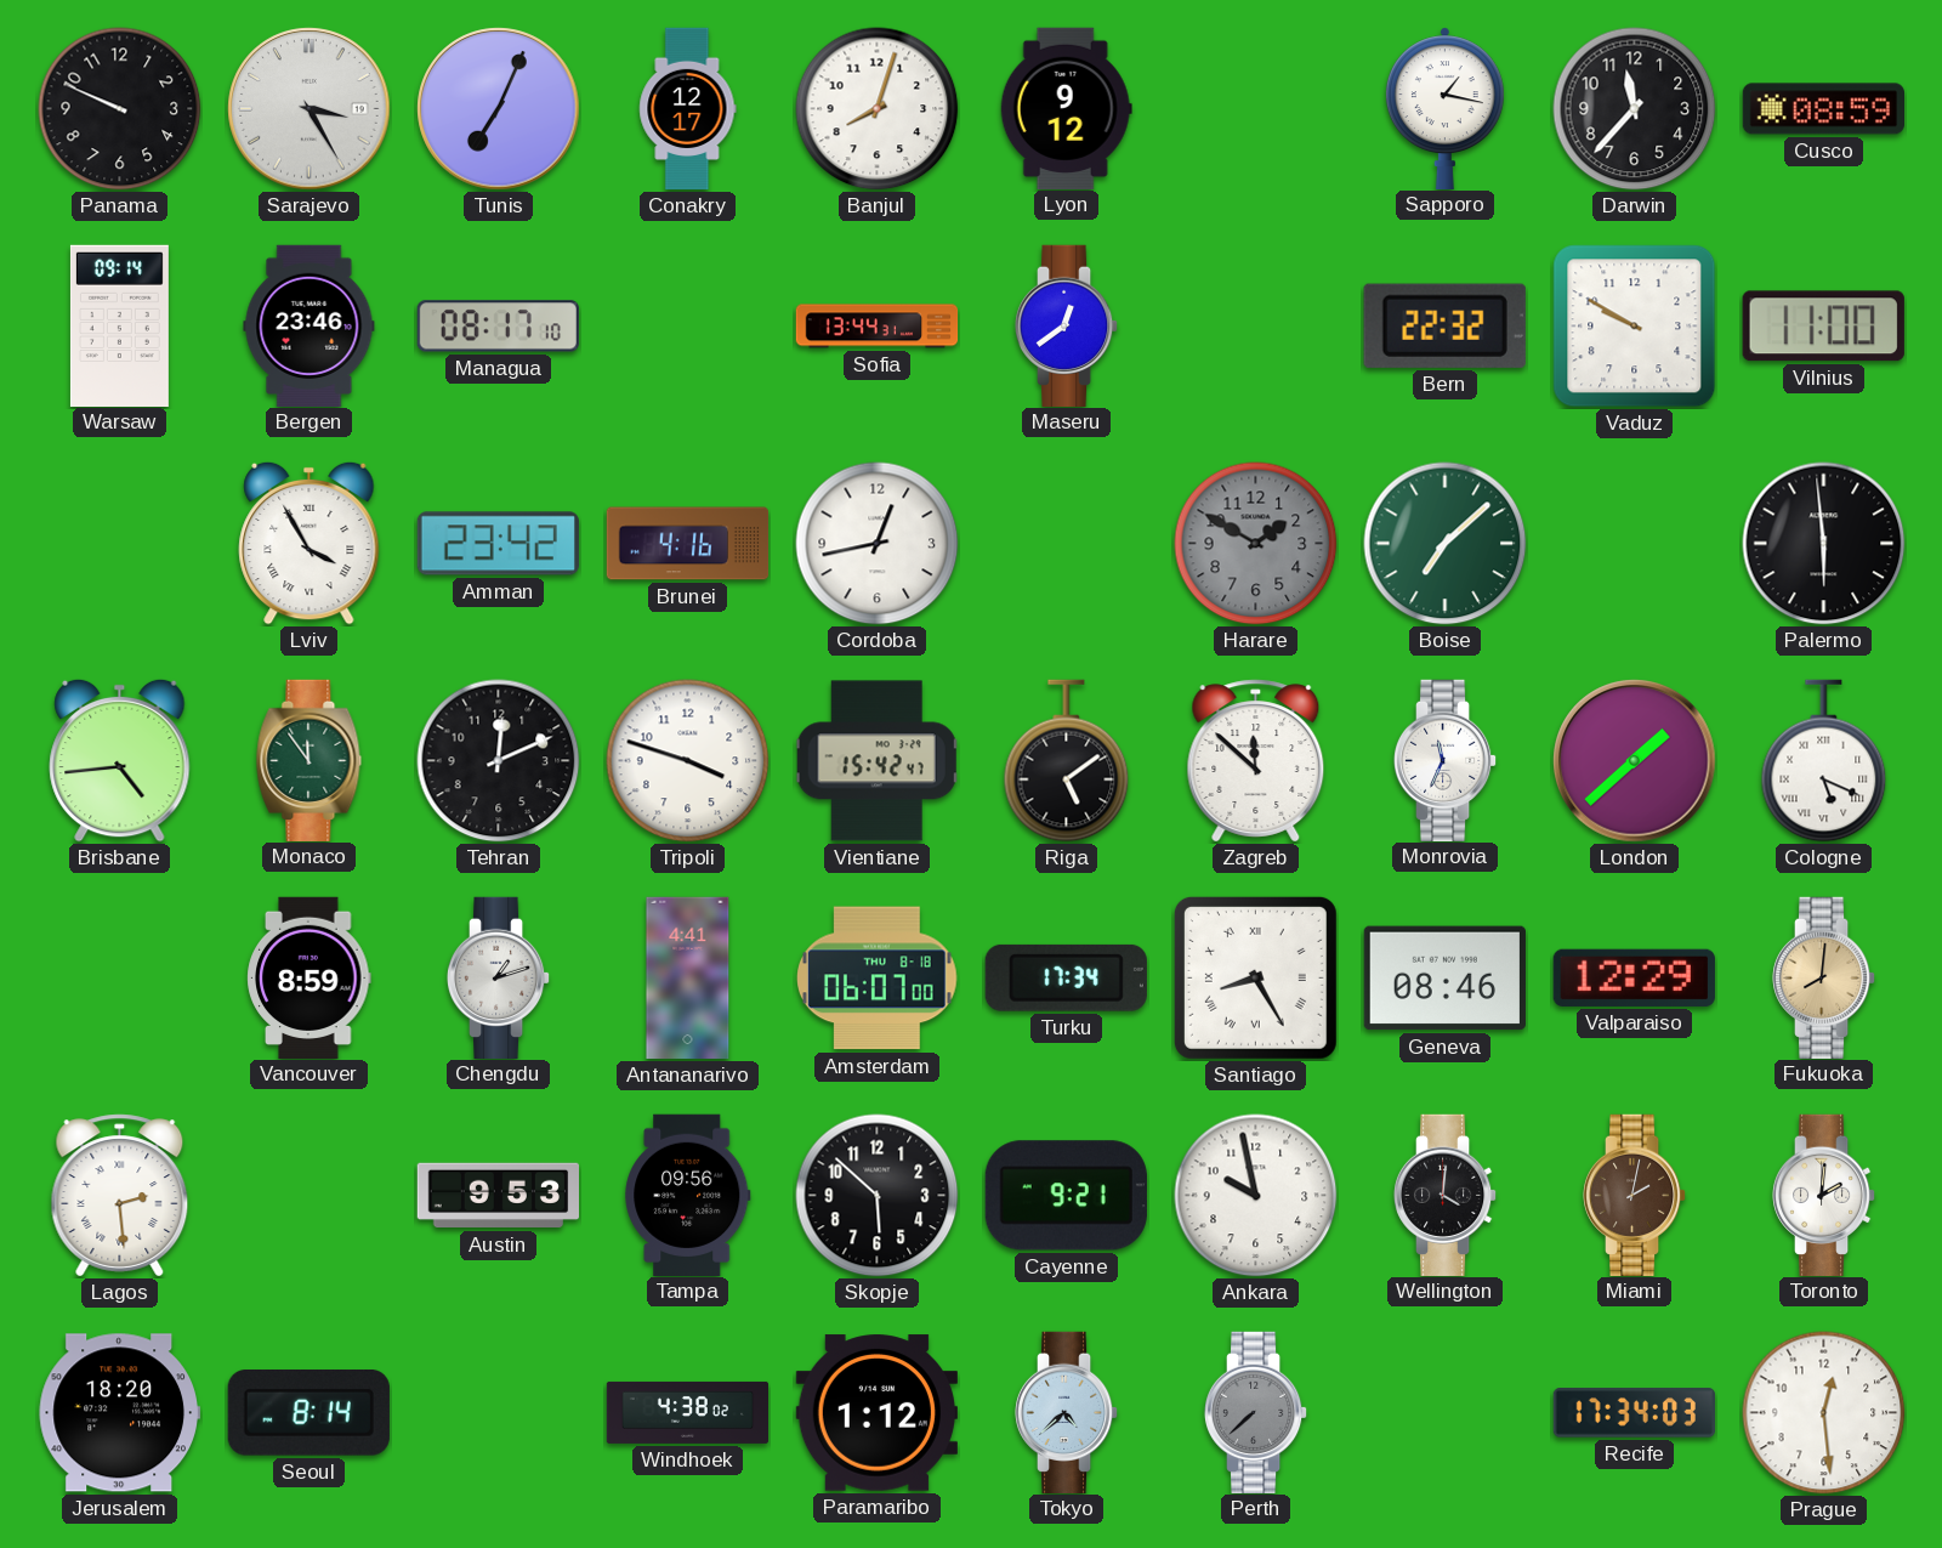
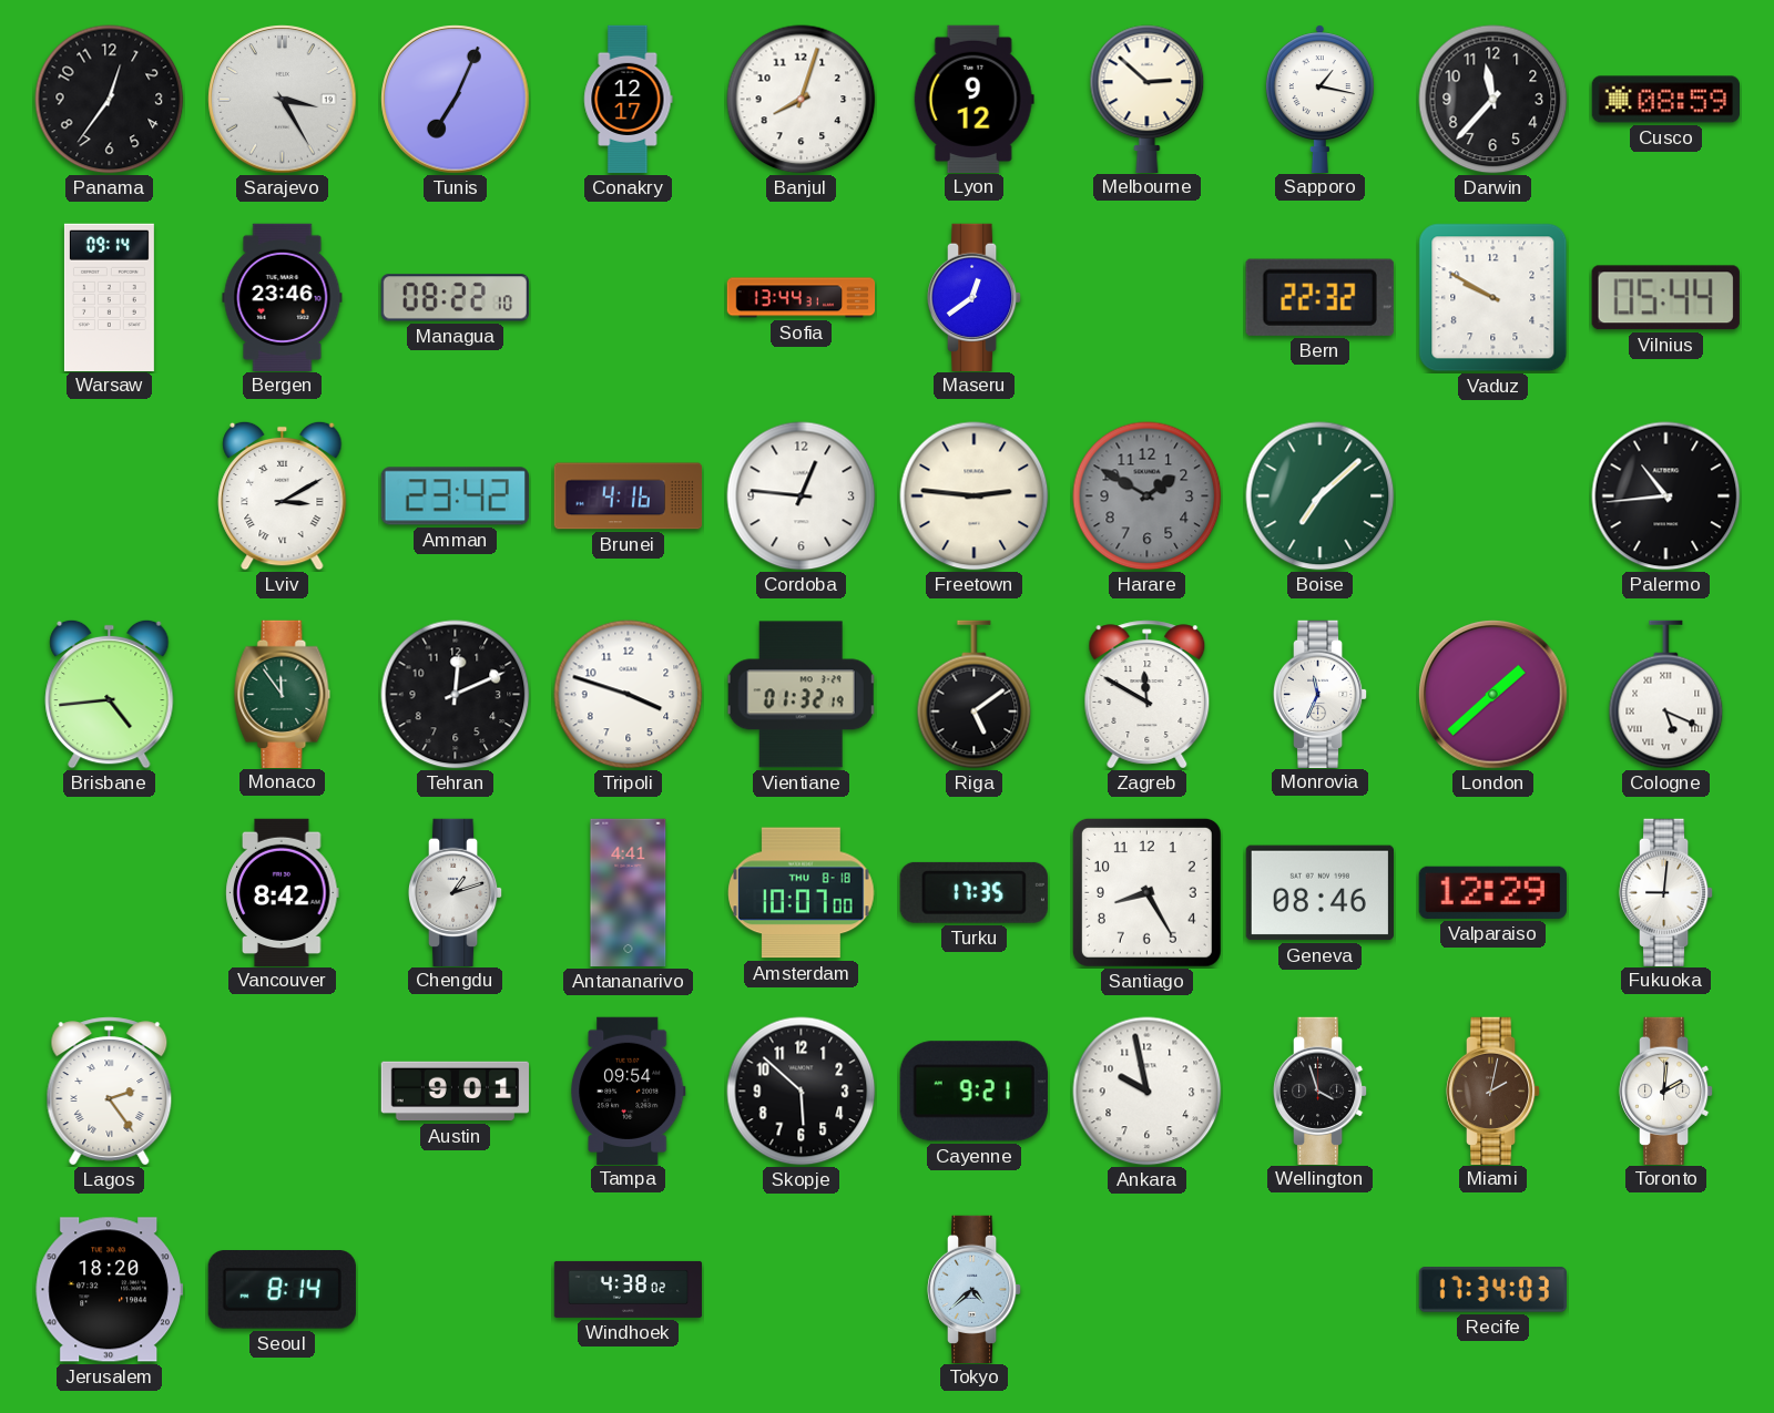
Panama: 9:49 -> 12:36
Melbourne: none -> 2:52
Managua: 08:17 -> 08:22
Vilnius: 11:00 -> 05:44
Lviv: 3:55 -> 3:10
Cordoba: 12:43 -> 12:46
Freetown: none -> 2:46
Palermo: 5:59 -> 10:44
Vientiane: 15:42 -> 01:32
Zagreb: 11:52 -> 11:50
Vancouver: 8:59 -> 8:42
Amsterdam: 06:07 -> 10:07
Turku: 17:34 -> 17:35
Santiago numerals: Roman -> Arabic
Fukuoka: 8:01 -> 9:01
Fukuoka dial: champagne -> white
Lagos: 2:29 -> 2:24
Austin: 9:53 -> 9:01
Tampa: 09:56 -> 09:54
Wellington: 4:01 -> 3:57
Paramaribo: 1:12 -> none
Perth: 7:38 -> none
Prague: 12:29 -> none
